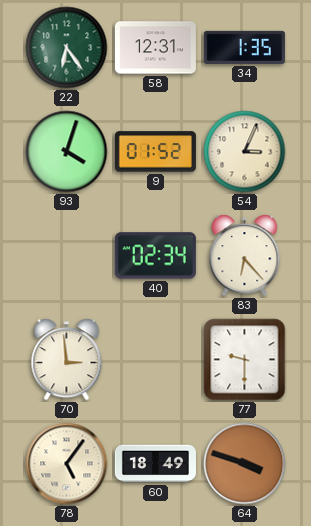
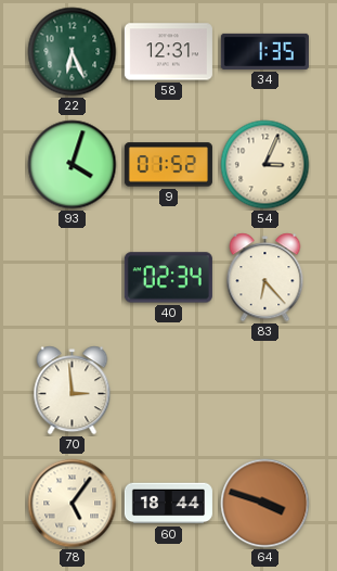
22: 6:24 -> 6:26
77: 9:30 -> none
60: 18:49 -> 18:44
